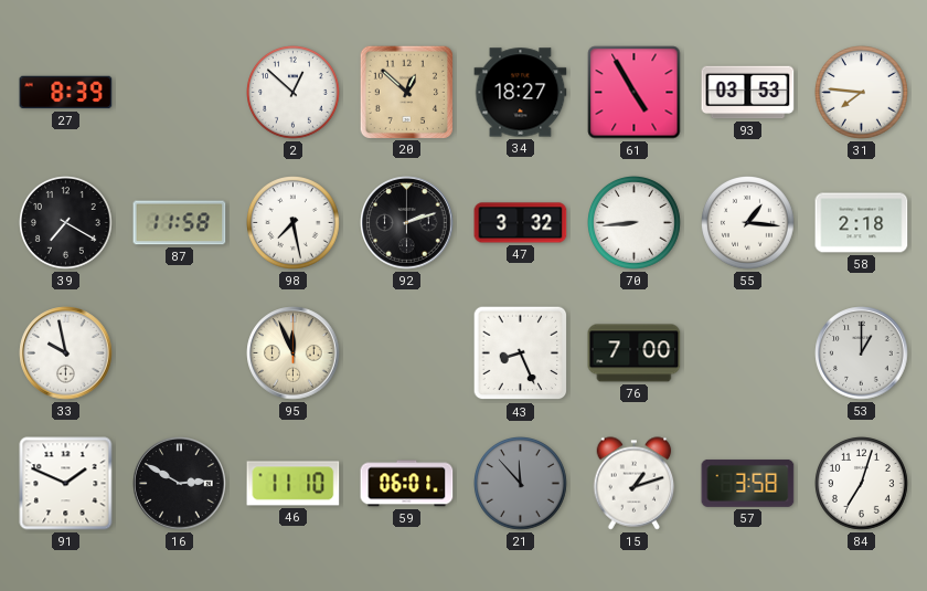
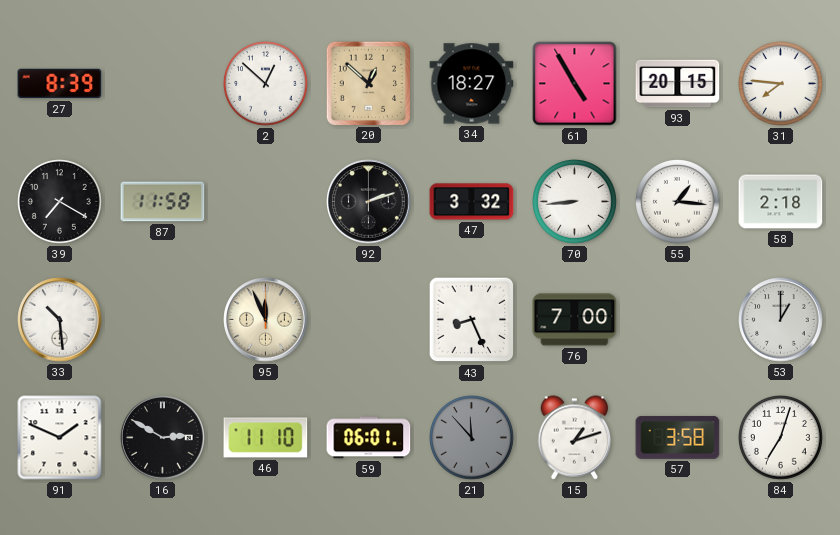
93: 03:53 -> 20:15
98: 7:28 -> none
33: 9:58 -> 10:29
